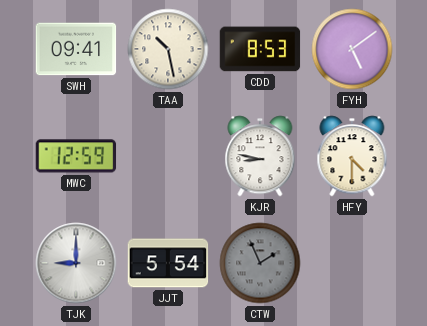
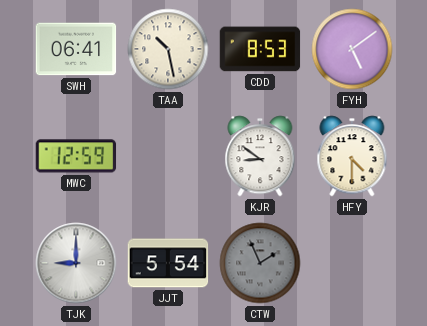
SWH: 09:41 -> 06:41
KJR: 8:47 -> 8:51
